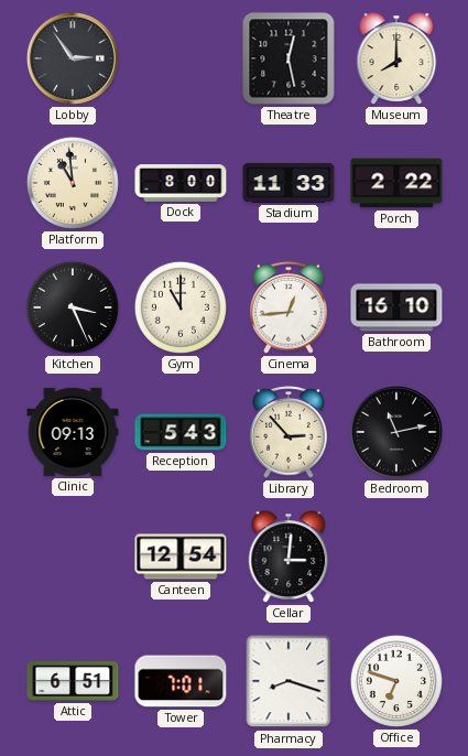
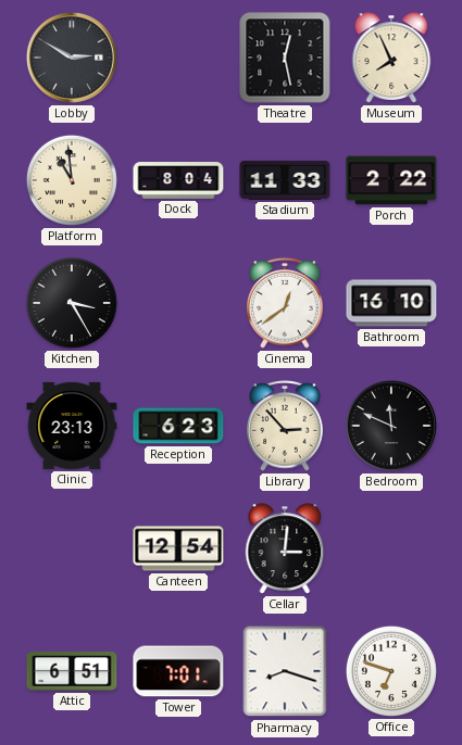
Lobby: 2:54 -> 2:50
Museum: 8:00 -> 7:56
Dock: 8:00 -> 8:04
Kitchen: 3:26 -> 3:25
Gym: 11:00 -> none
Cinema: 12:44 -> 12:39
Clinic: 09:13 -> 23:13
Reception: 5:43 -> 6:23
Bedroom: 11:13 -> 11:49
